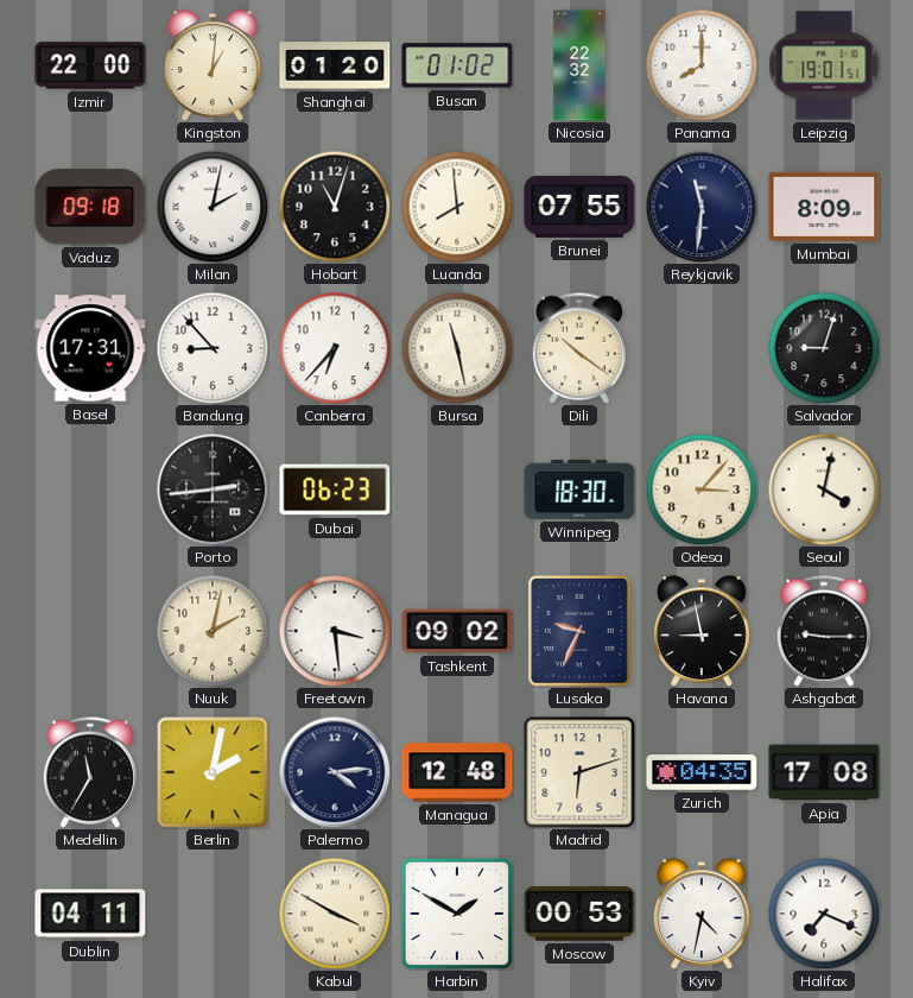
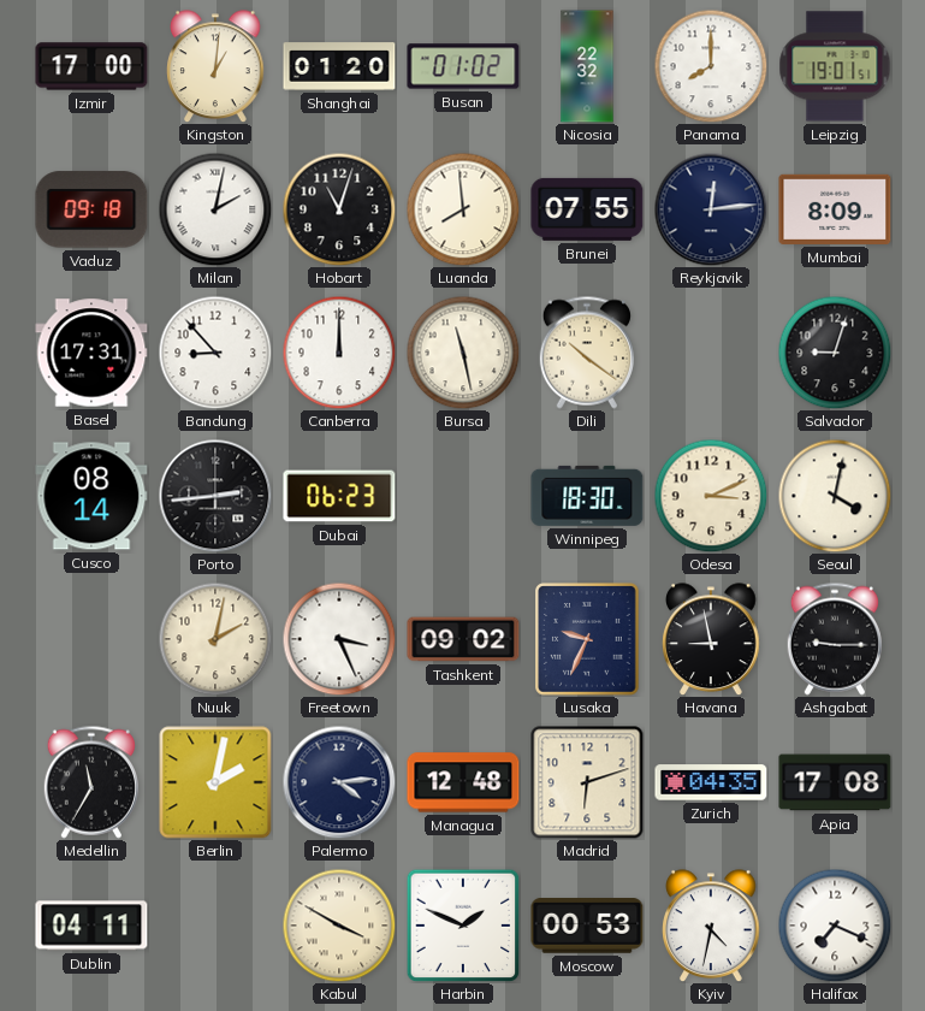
Izmir: 22:00 -> 17:00
Reykjavik: 11:31 -> 12:14
Canberra: 6:37 -> 12:00
Cusco: none -> 08:14
Odesa: 3:07 -> 3:11
Freetown: 3:29 -> 3:26
Harbin: 1:50 -> 1:49
